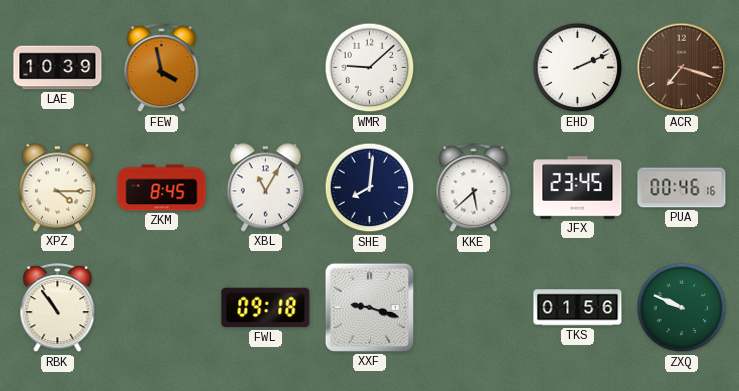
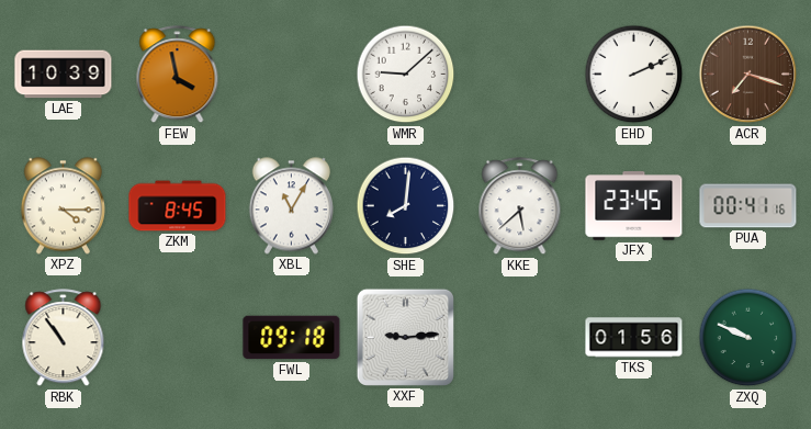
PUA: 00:46 -> 00:41
XXF: 9:18 -> 9:14
